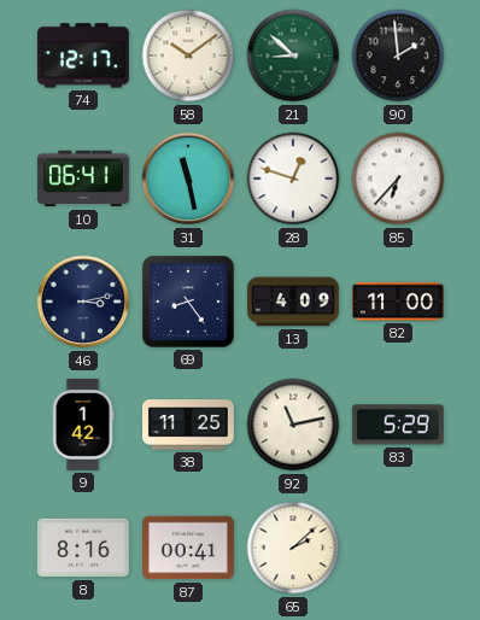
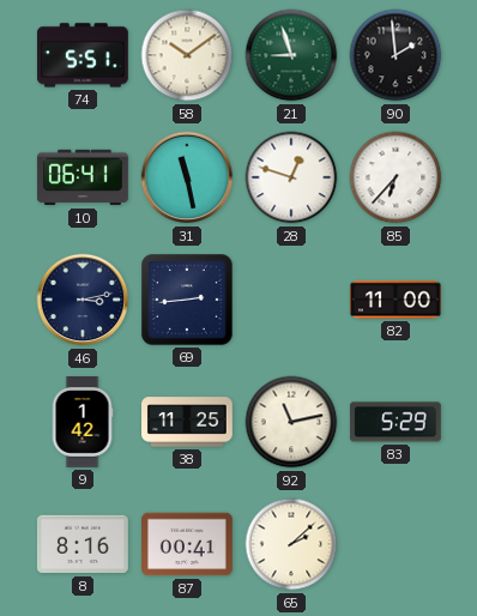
74: 12:17 -> 5:51
21: 8:52 -> 8:57
69: 8:24 -> 2:44
13: 4:09 -> none
